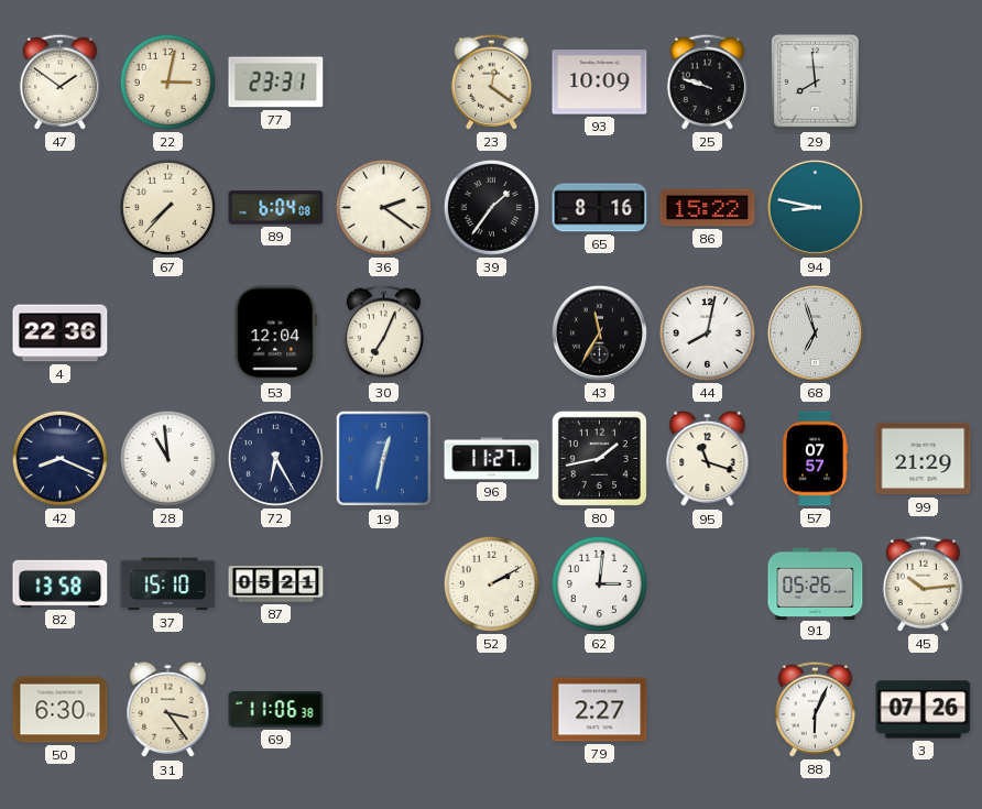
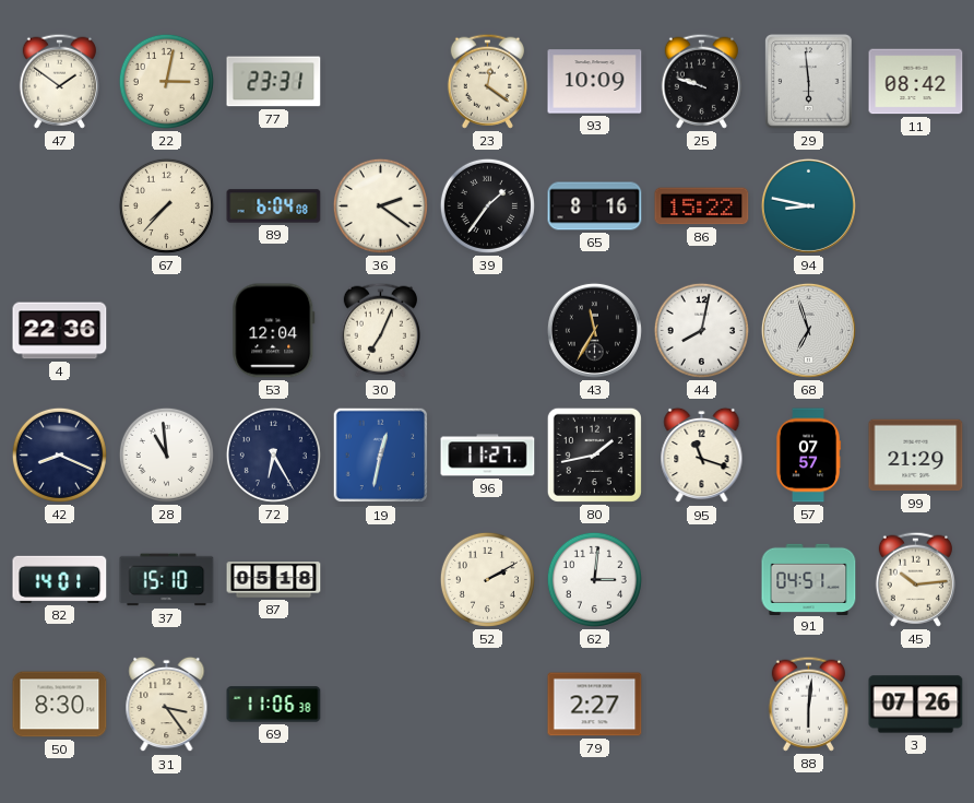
29: 7:59 -> 5:59
11: none -> 08:42
82: 13:58 -> 14:01
87: 05:21 -> 05:18
91: 05:26 -> 04:51
50: 6:30 -> 8:30
88: 6:04 -> 6:01
